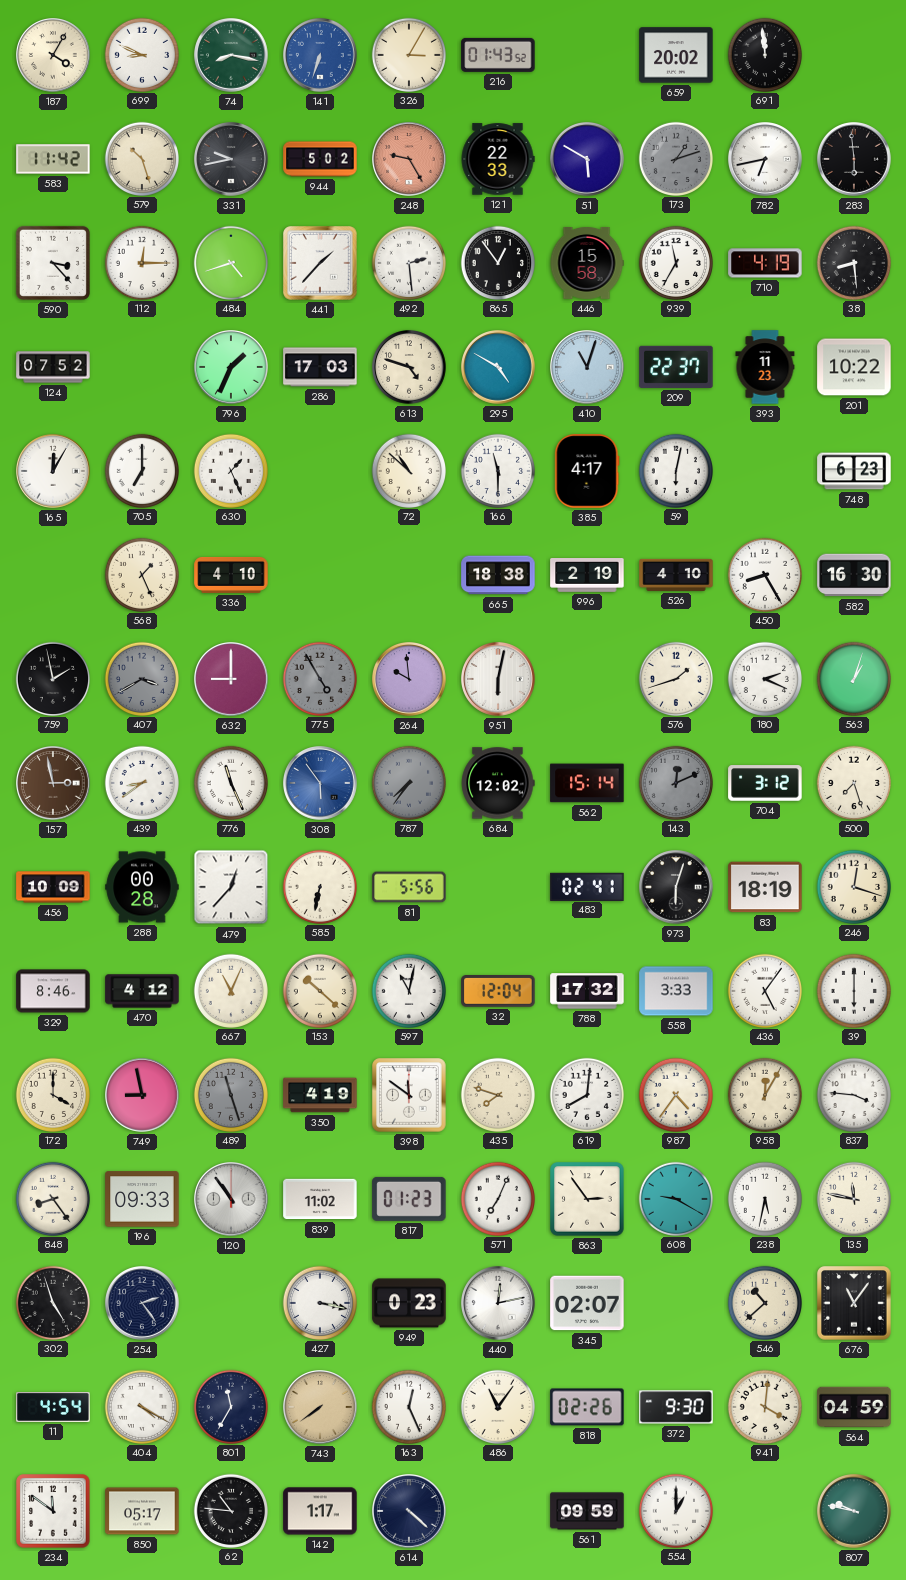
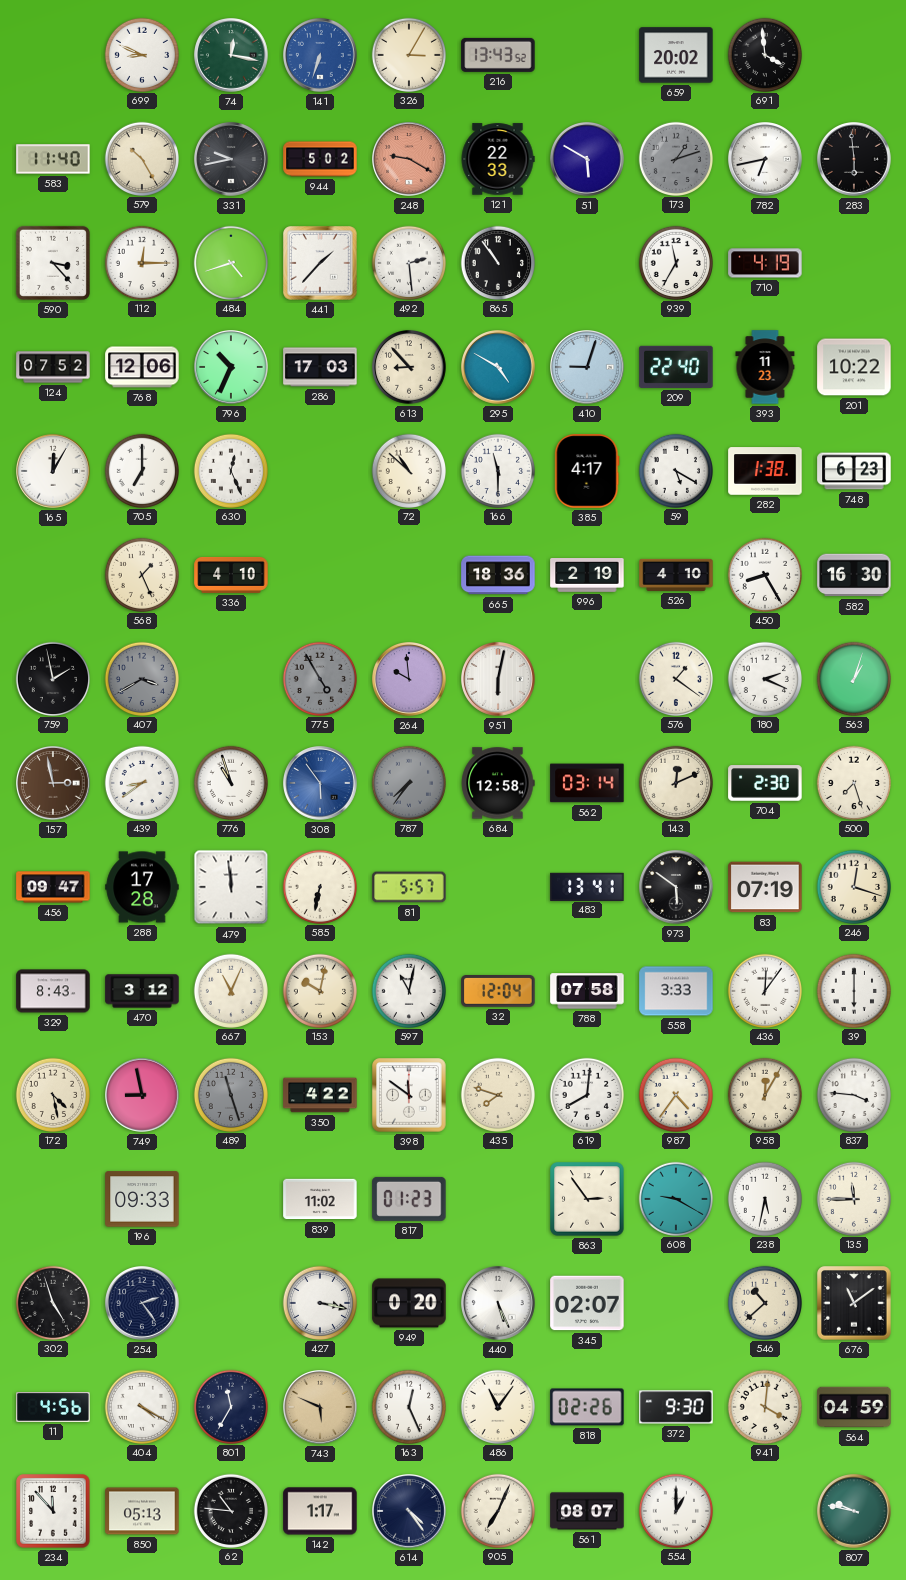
187: 4:05 -> none
74: 8:17 -> 12:17
216: 01:43 -> 13:43
691: 11:59 -> 3:59
583: 11:42 -> 11:40
579: 10:27 -> 10:25
248: 9:25 -> 9:20
865: 12:54 -> 10:54
446: 15:58 -> none
38: 8:29 -> none
768: none -> 12:06
796: 1:34 -> 10:34
613: 4:48 -> 8:53
410: 11:03 -> 9:03
209: 22:37 -> 22:40
630: 1:26 -> 12:26
59: 6:02 -> 5:20
282: none -> 1:38
665: 18:38 -> 18:36
632: 9:00 -> none
576: 1:42 -> 1:21
776: 11:26 -> 10:57
684: 12:02 -> 12:58
562: 15:14 -> 03:14
143 dial: grey -> cream
704: 3:12 -> 2:30
456: 10:09 -> 09:47
288: 00:28 -> 17:28
479: 12:37 -> 11:59
81: 5:56 -> 5:57
483: 02:41 -> 13:41
973: 6:03 -> 5:51
83: 18:19 -> 07:19
329: 8:46 -> 8:43
470: 4:12 -> 3:12
153: 10:22 -> 10:02
788: 17:32 -> 07:58
436: 5:06 -> 12:06
172: 4:00 -> 4:28
350: 4:19 -> 4:22
848: 8:24 -> none
120: 10:54 -> none
571: 7:04 -> none
135: 11:47 -> 11:45
949: 0:23 -> 0:20
440: 12:13 -> 5:26
676: 11:06 -> 11:09
11: 4:54 -> 4:56
743: 7:39 -> 5:49
234: 11:51 -> 11:53
850: 05:17 -> 05:13
614: 4:22 -> 4:24
905: none -> 7:04
561: 09:59 -> 08:07
